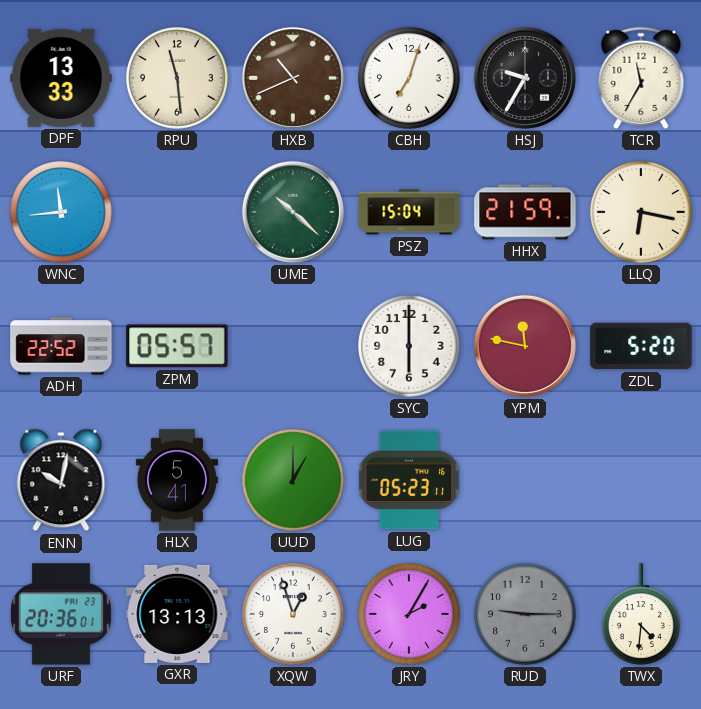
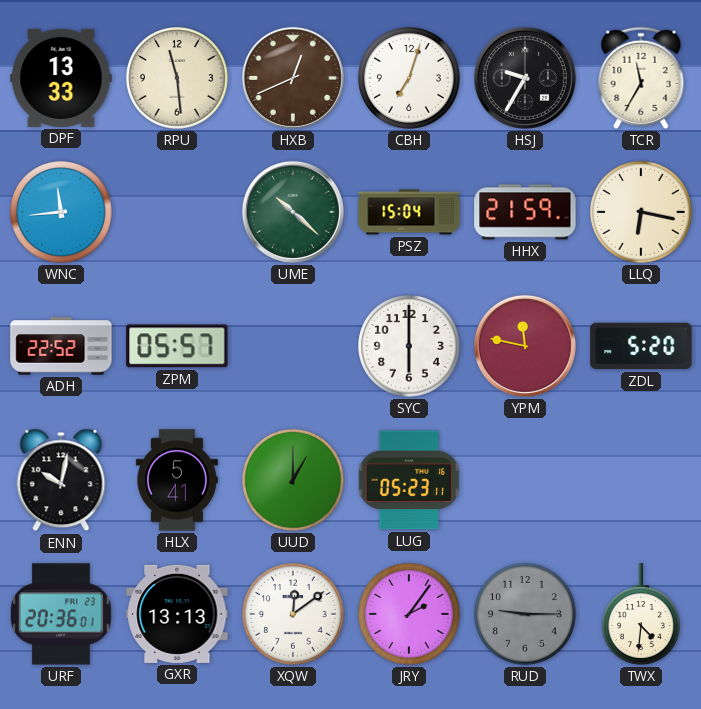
HXB: 10:41 -> 12:41
XQW: 12:57 -> 12:09
JRY: 2:05 -> 2:06
